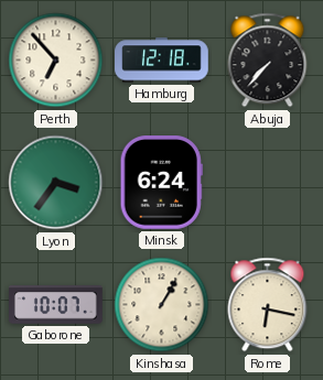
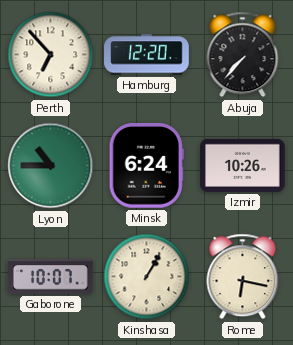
Hamburg: 12:18 -> 12:20
Lyon: 3:36 -> 10:45
Izmir: none -> 10:26
